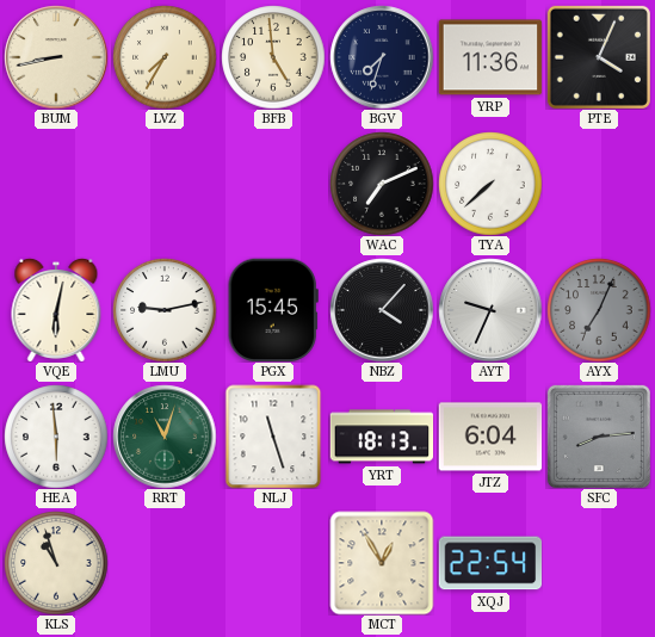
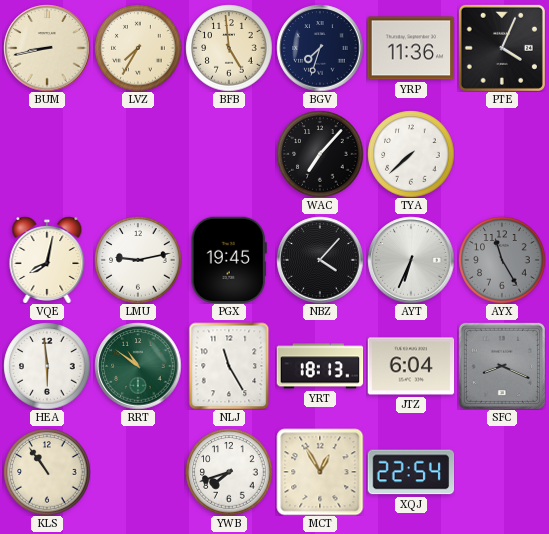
WAC: 7:11 -> 7:07
VQE: 6:02 -> 8:02
PGX: 15:45 -> 19:45
AYT: 9:34 -> 6:34
AYX: 7:04 -> 11:25
RRT: 11:03 -> 10:51
NLJ: 11:27 -> 11:25
SFC: 8:14 -> 8:19
KLS: 10:57 -> 10:54
YWB: none -> 7:42
